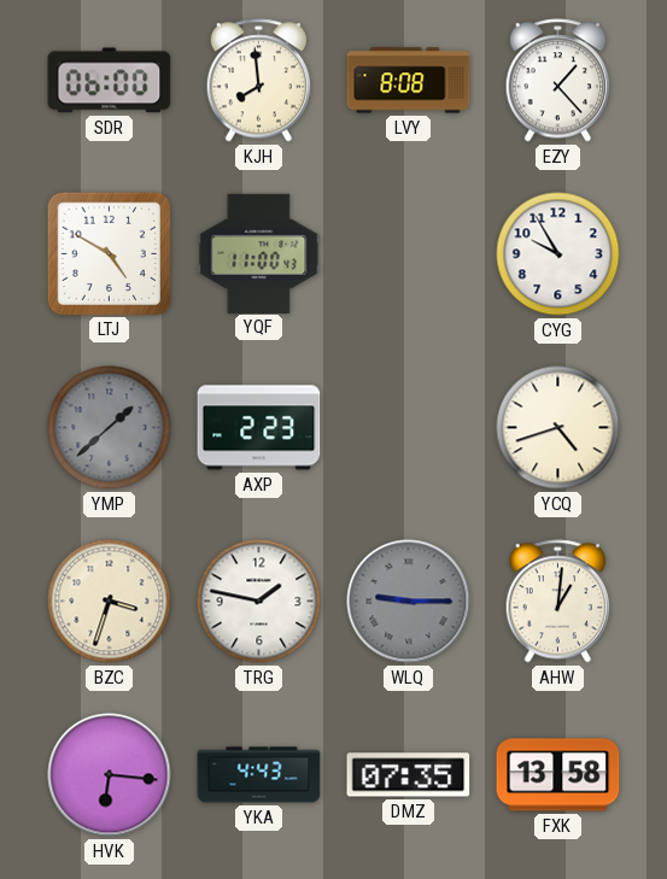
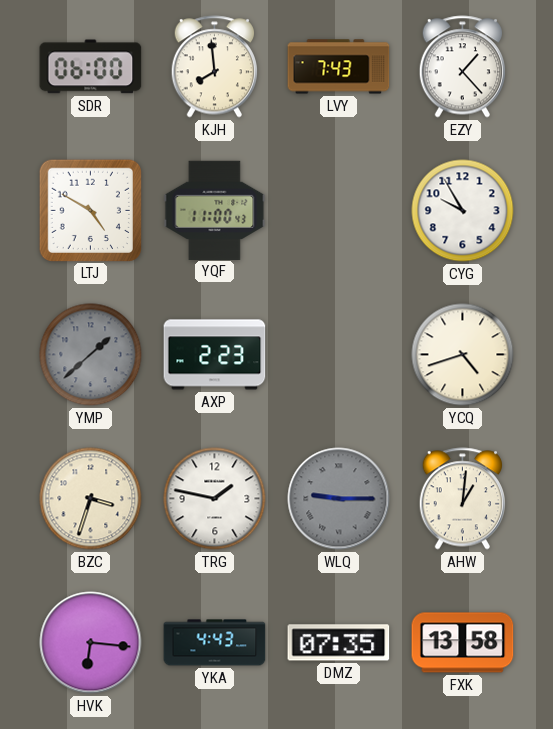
LVY: 8:08 -> 7:43
